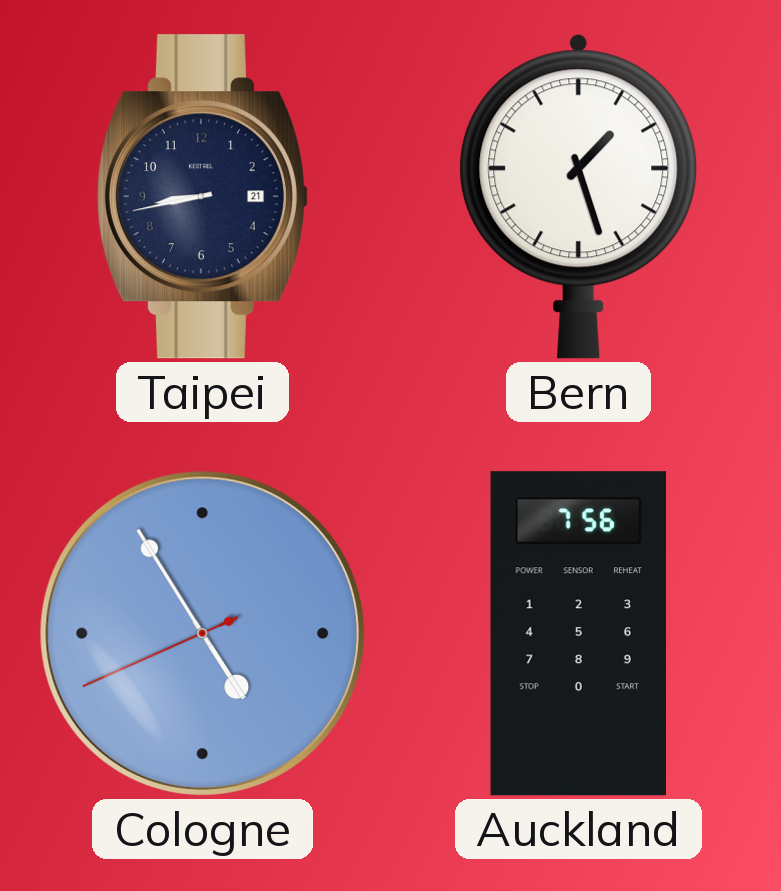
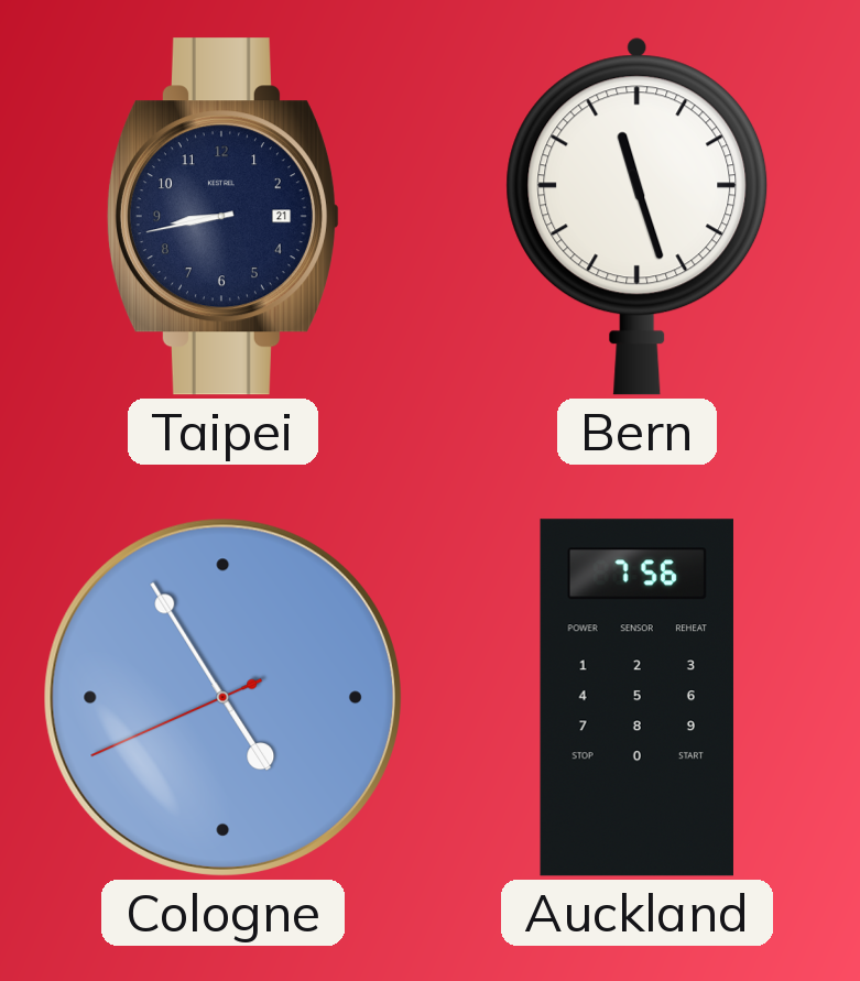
Bern: 1:27 -> 11:27
